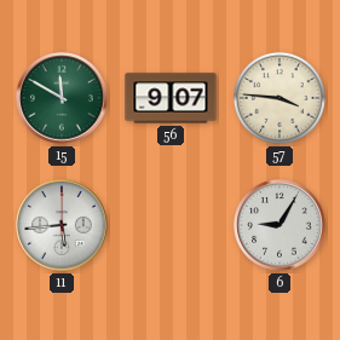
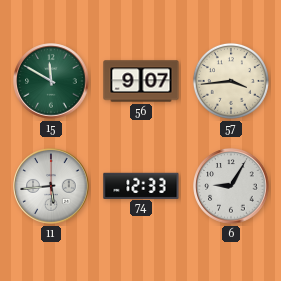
57: 3:46 -> 3:44
74: none -> 12:33
